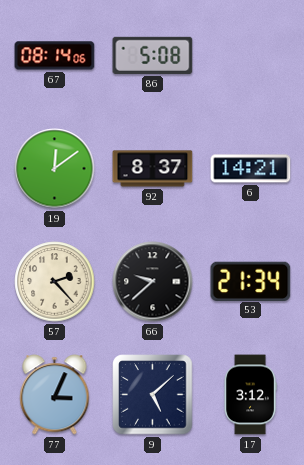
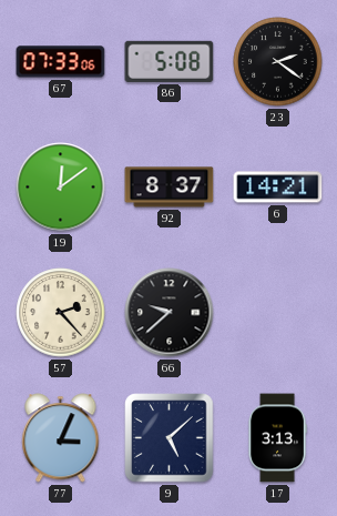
67: 08:14 -> 07:33
23: none -> 2:21
53: 21:34 -> none
17: 3:12 -> 3:13
